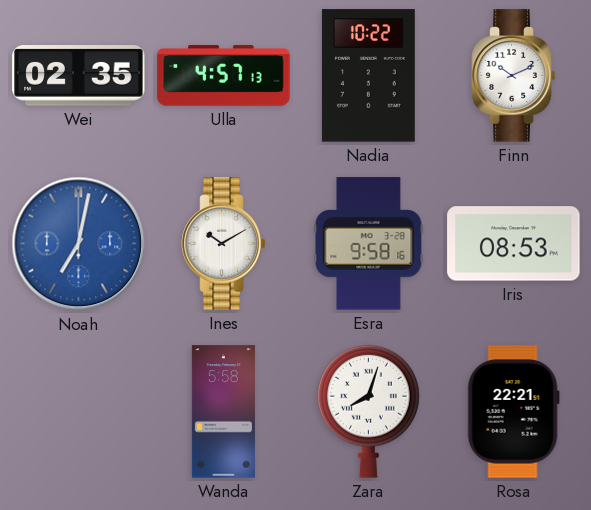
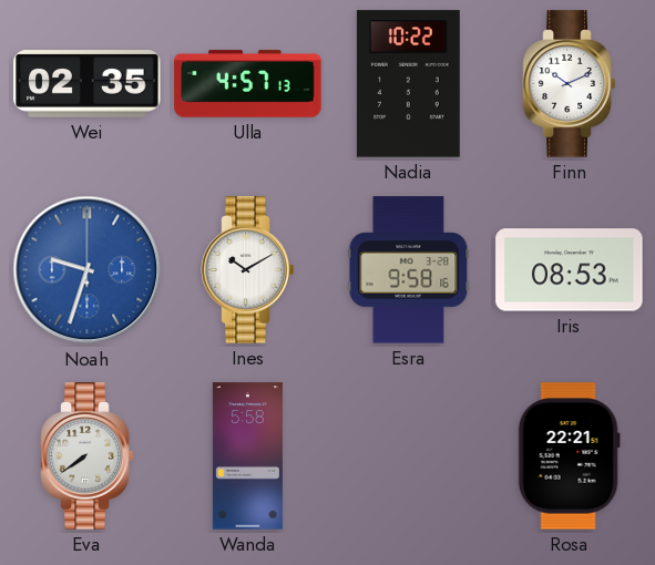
Noah: 7:02 -> 9:33
Eva: none -> 7:39
Zara: 8:03 -> none
